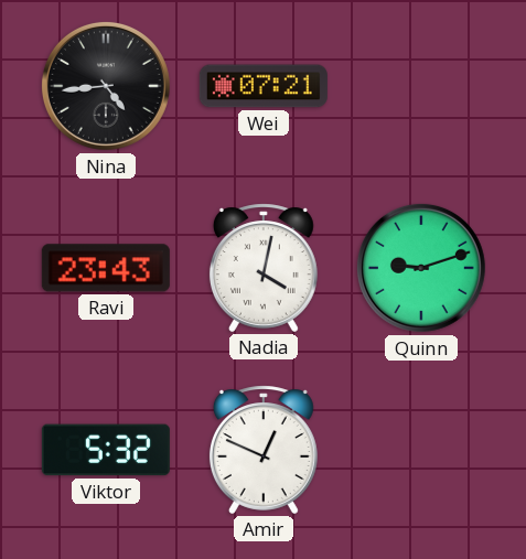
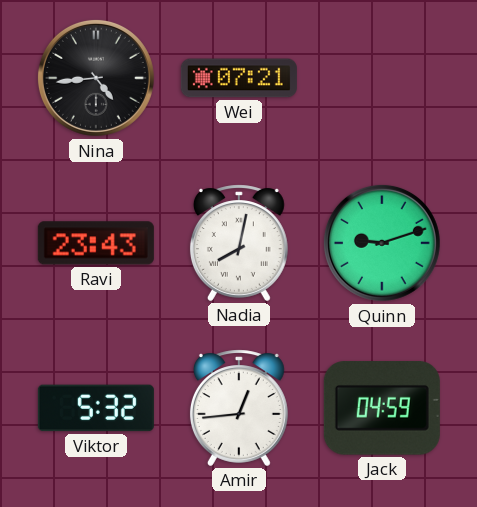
Nadia: 4:02 -> 8:02
Amir: 12:49 -> 12:44
Jack: none -> 04:59
